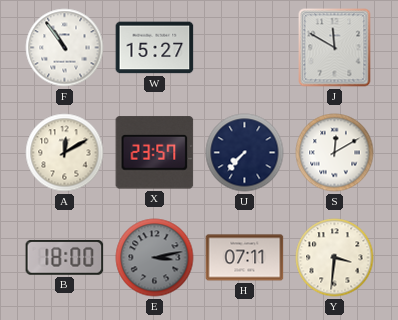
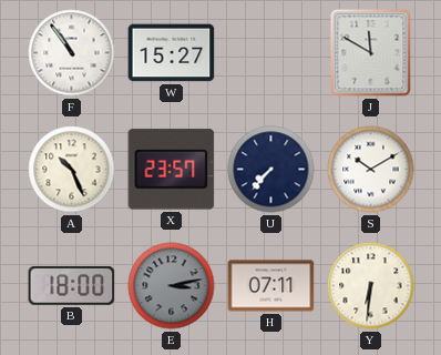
A: 12:10 -> 10:26
S: 12:10 -> 10:10
Y: 3:31 -> 6:31
